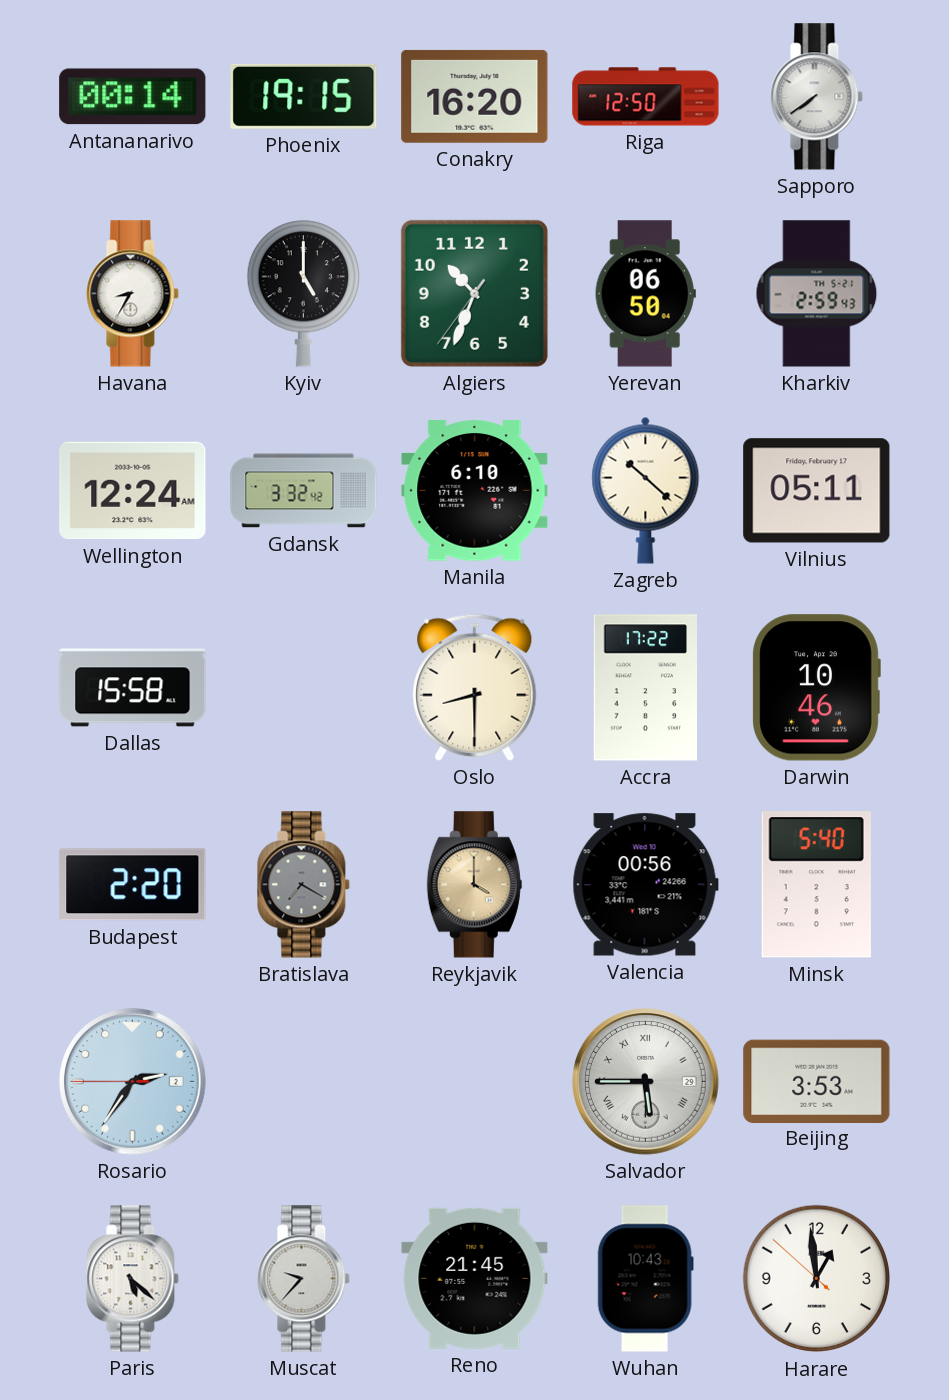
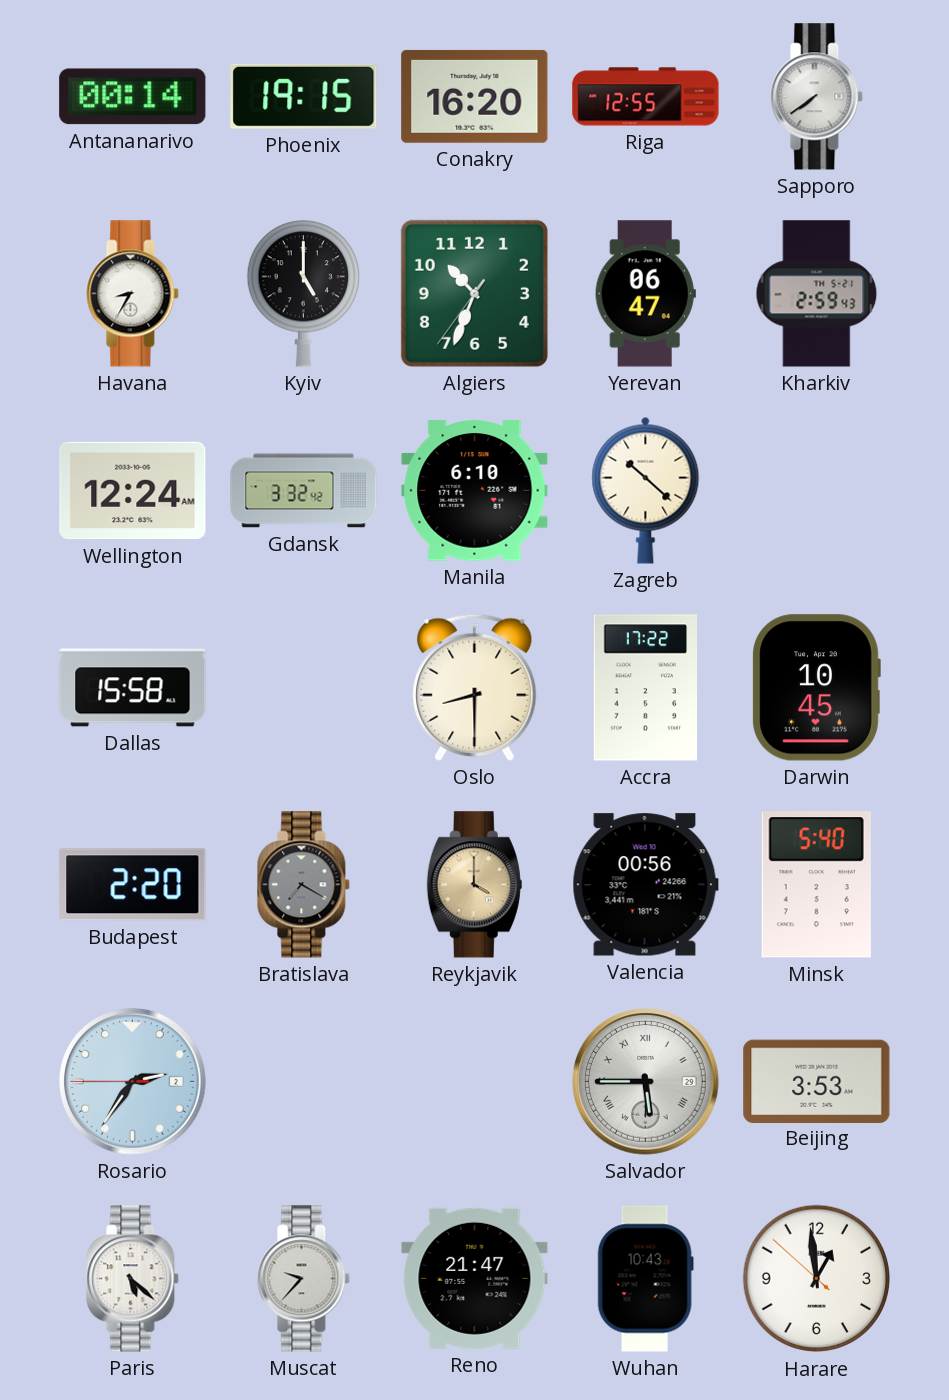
Riga: 12:50 -> 12:55
Yerevan: 06:50 -> 06:47
Vilnius: 05:11 -> none
Darwin: 10:46 -> 10:45
Reno: 21:45 -> 21:47
